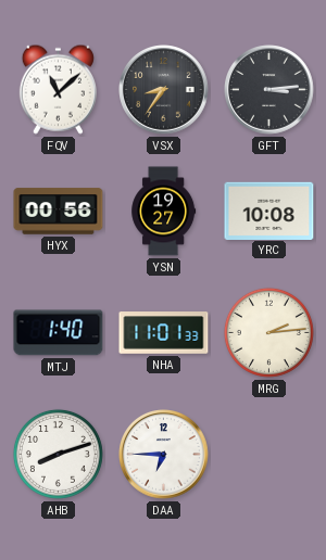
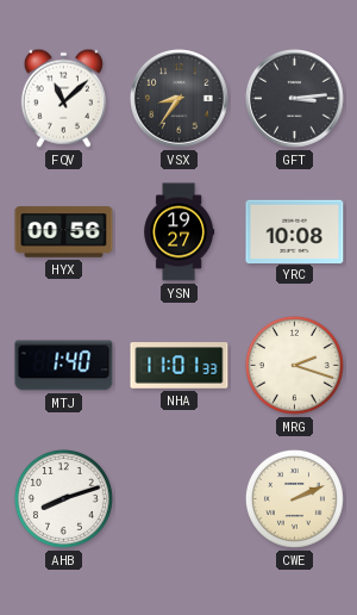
MRG: 2:14 -> 2:18
DAA: 6:45 -> none
CWE: none -> 2:11
